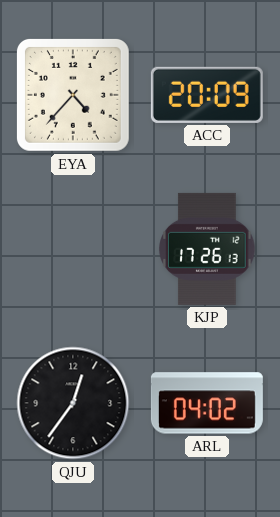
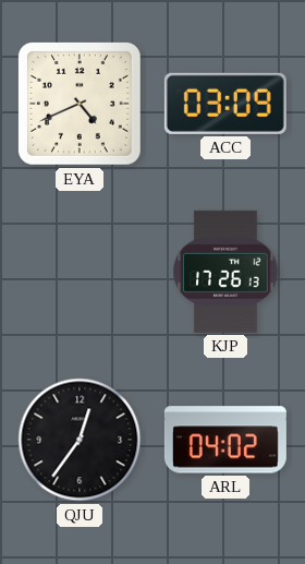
EYA: 4:37 -> 4:41
ACC: 20:09 -> 03:09
